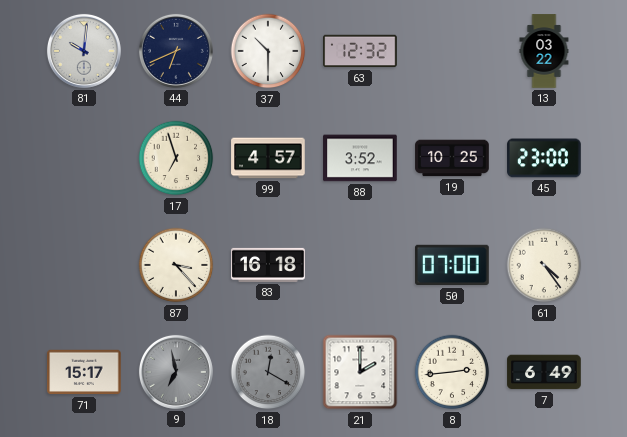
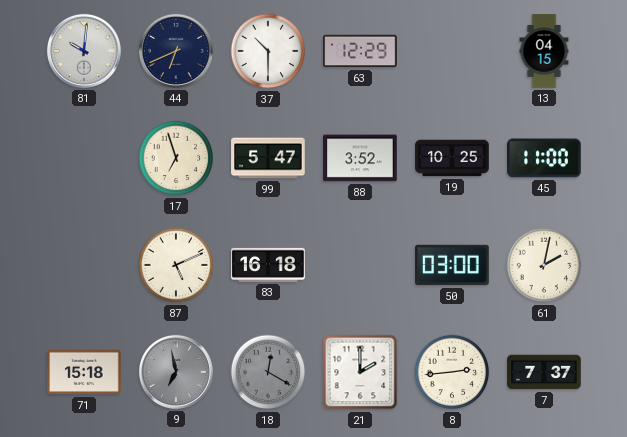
63: 12:32 -> 12:29
13: 03:22 -> 04:15
99: 4:57 -> 5:47
45: 23:00 -> 11:00
87: 3:23 -> 5:11
50: 07:00 -> 03:00
61: 4:24 -> 2:02
71: 15:17 -> 15:18
7: 6:49 -> 7:37
